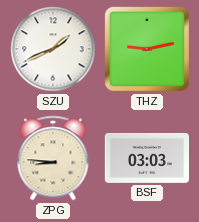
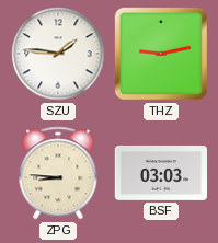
SZU: 1:41 -> 1:46
